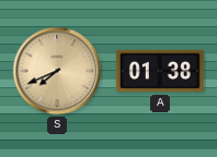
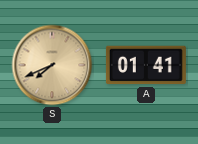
A: 01:38 -> 01:41
